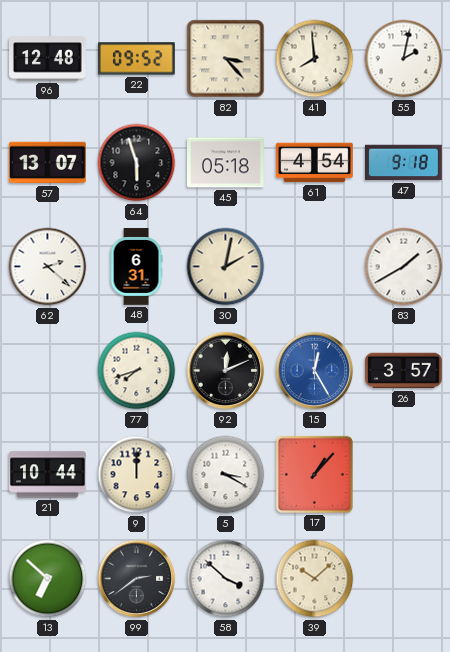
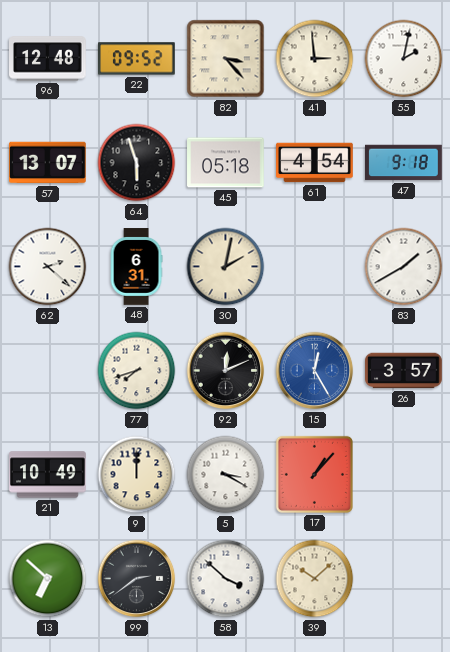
41: 7:59 -> 2:59
21: 10:44 -> 10:49
